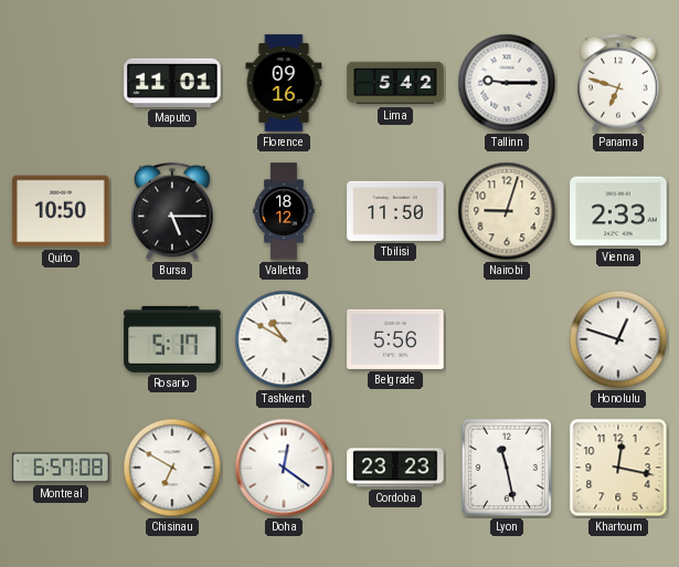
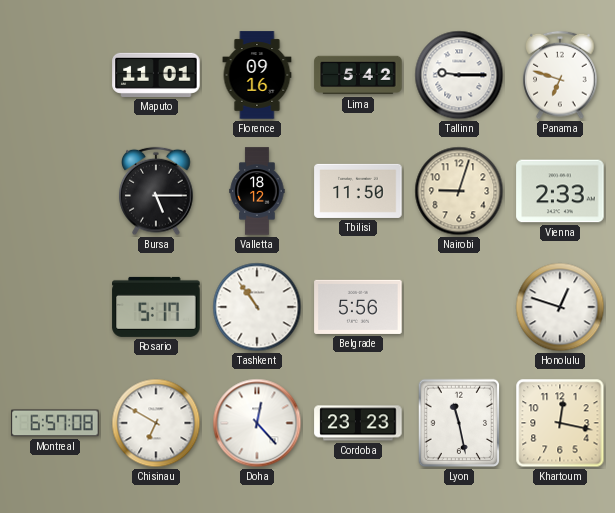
Quito: 10:50 -> none
Tashkent: 10:50 -> 10:54
Doha: 12:21 -> 12:23
